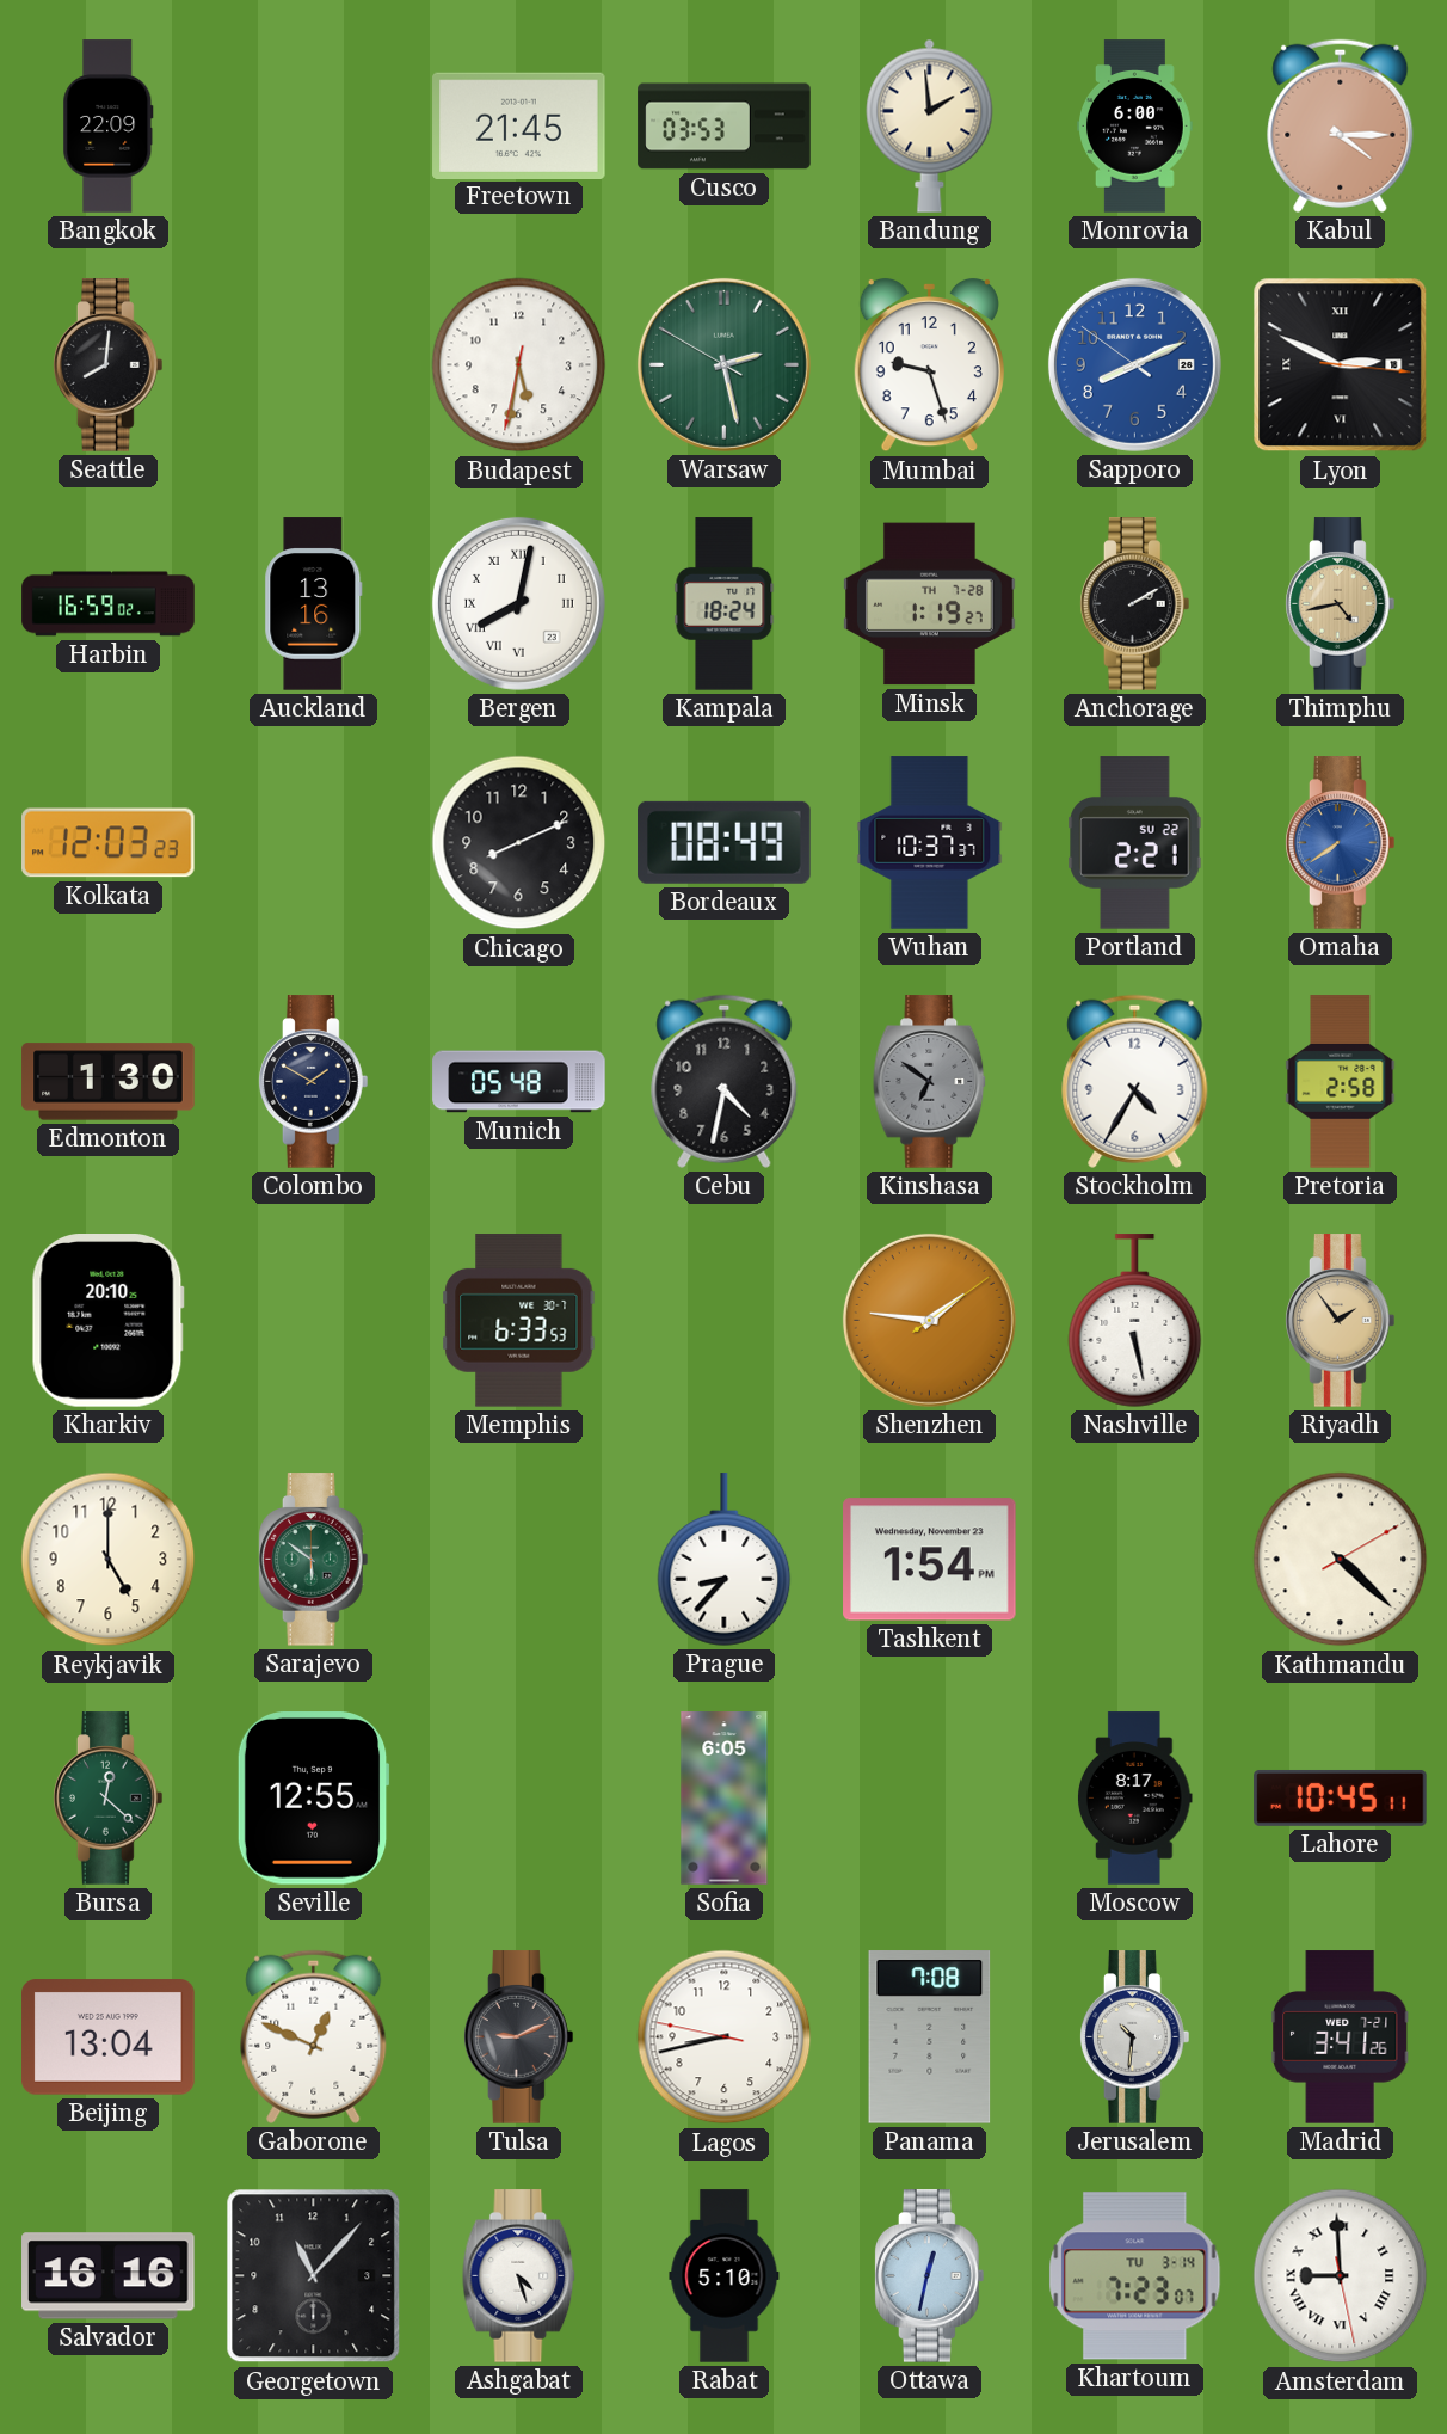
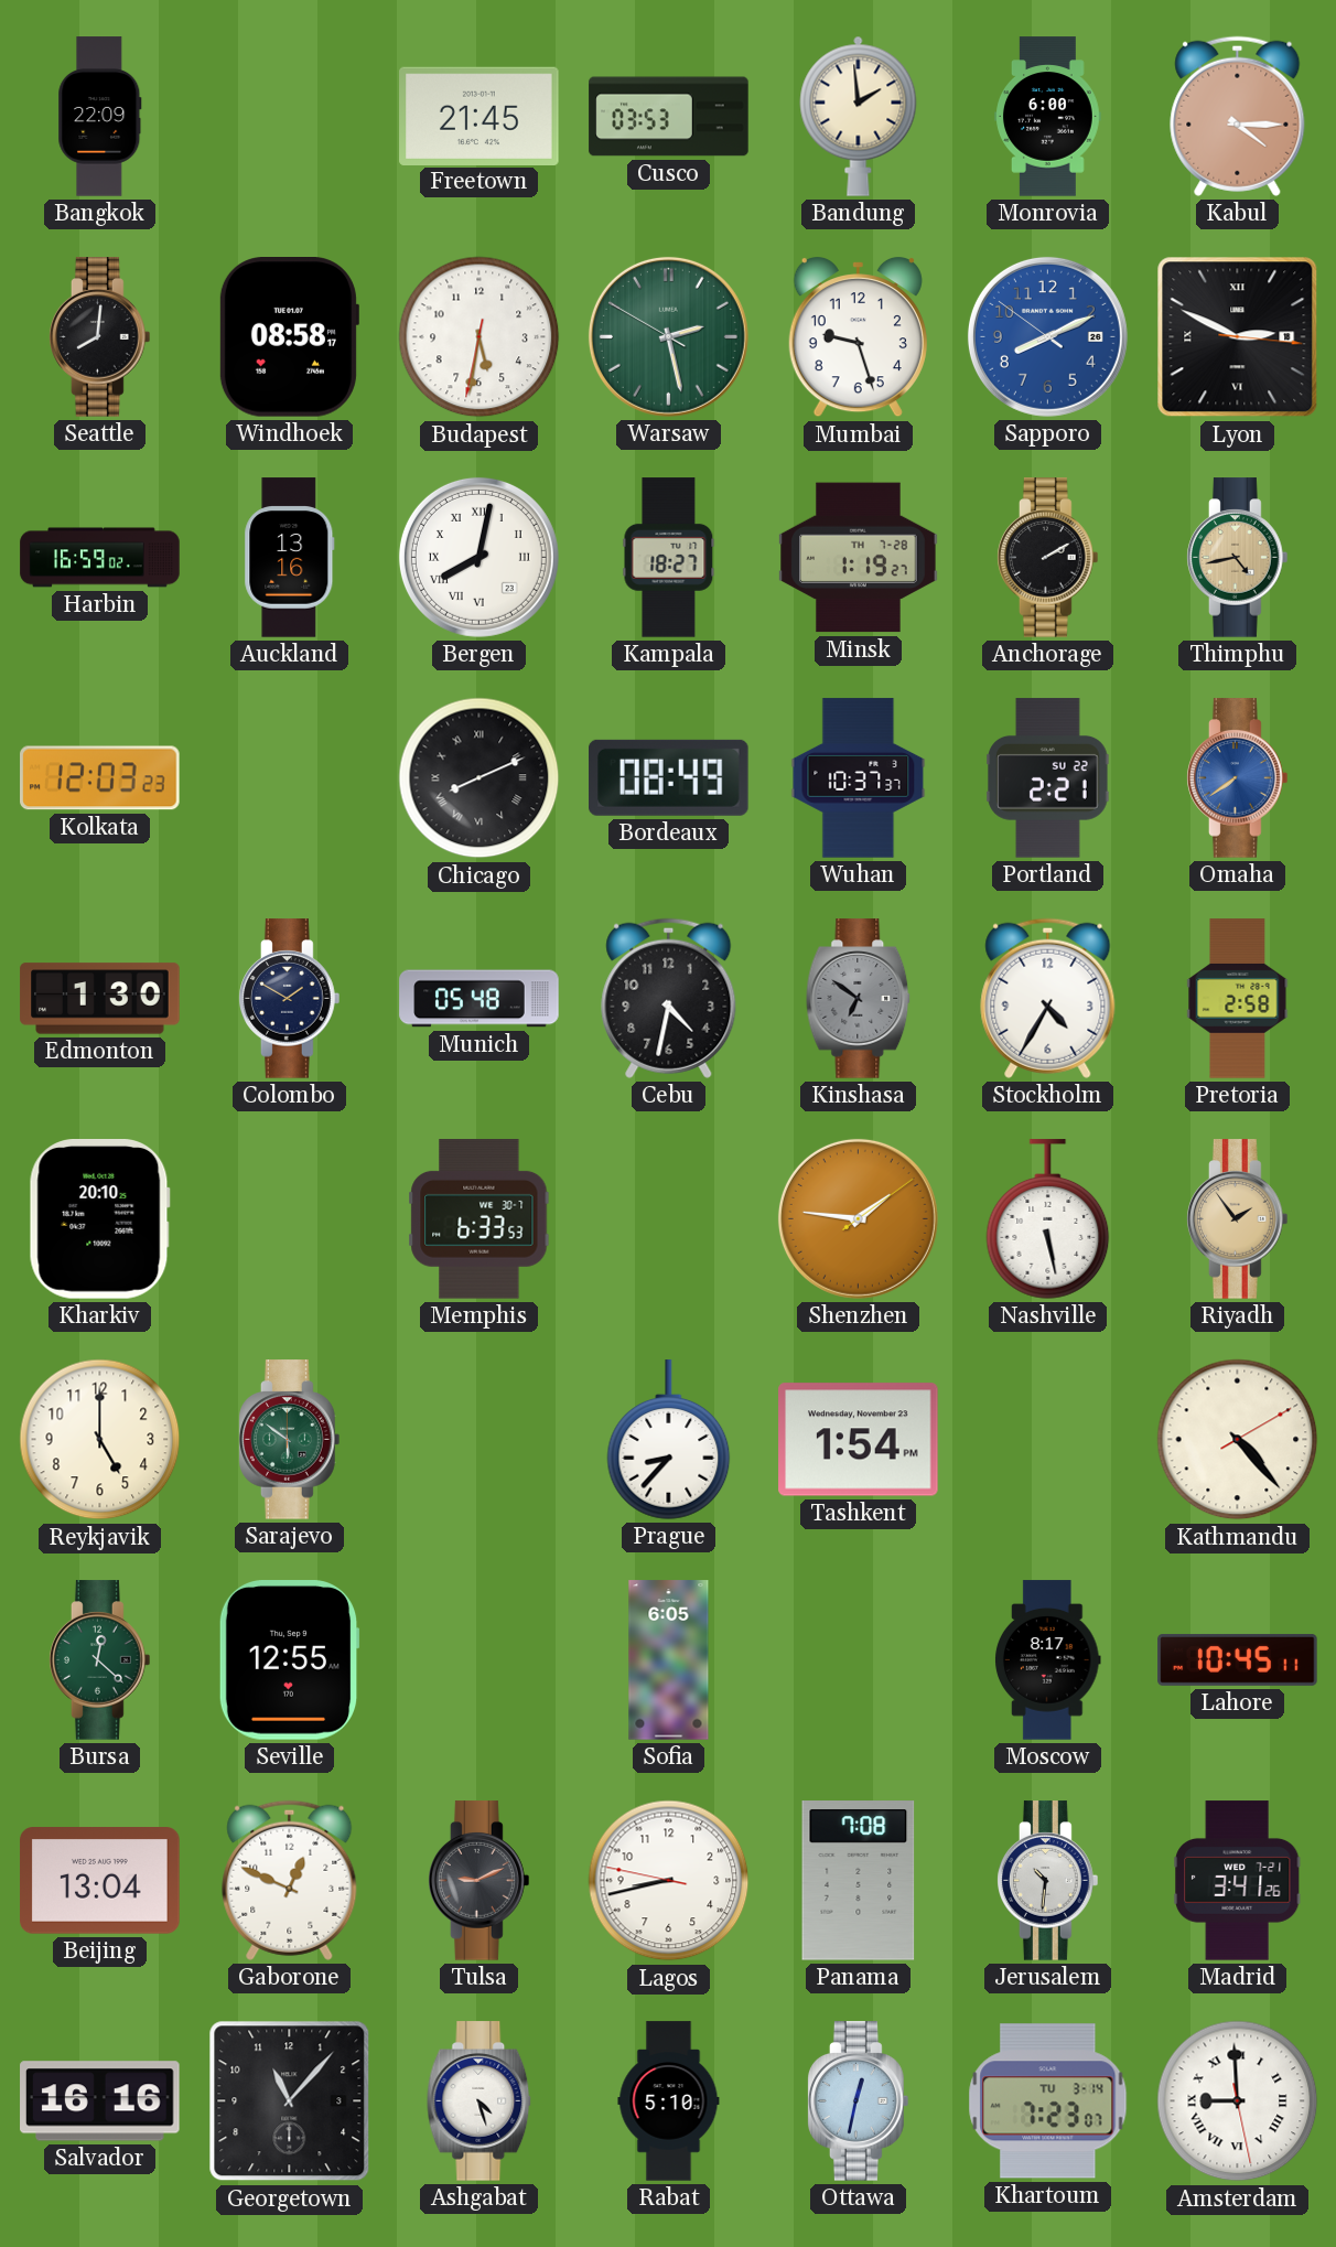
Windhoek: none -> 08:58
Kampala: 18:24 -> 18:27
Chicago numerals: Arabic -> Roman
Kathmandu: 4:22 -> 4:23
